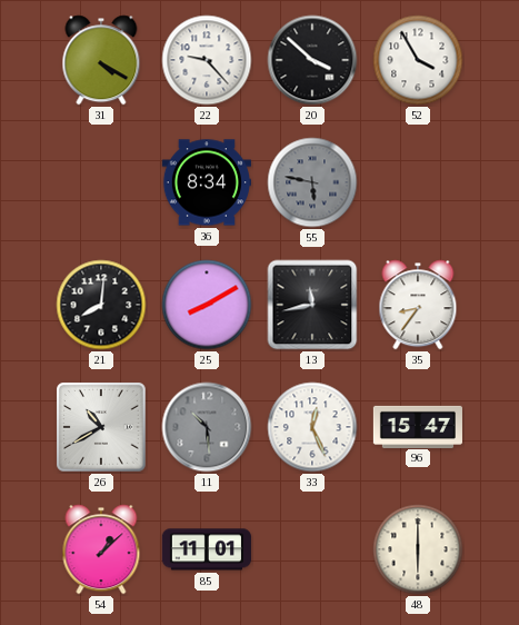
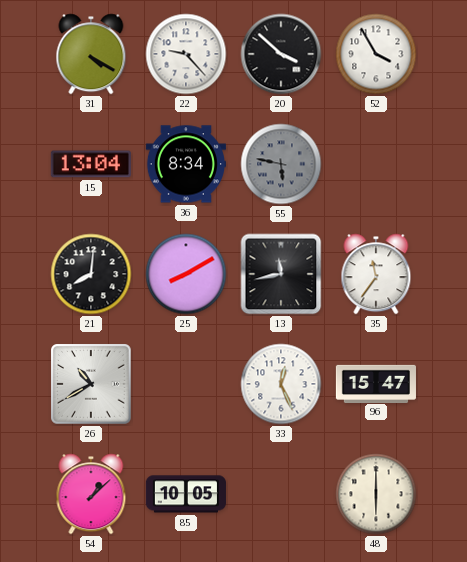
15: none -> 13:04
35: 8:36 -> 11:36
11: 10:29 -> none
85: 11:01 -> 10:05
